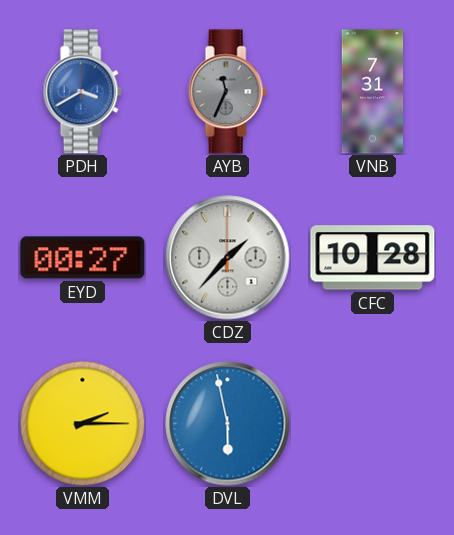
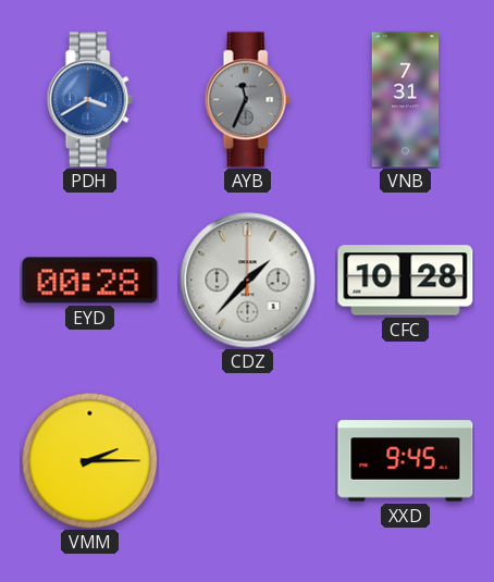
EYD: 00:27 -> 00:28
DVL: 5:58 -> none
XXD: none -> 9:45
